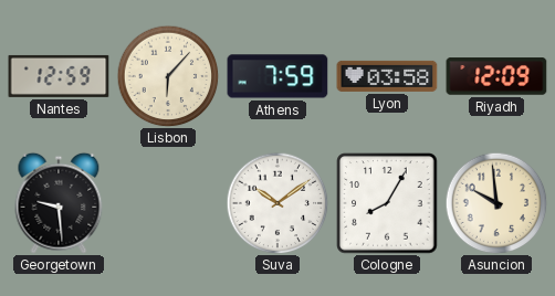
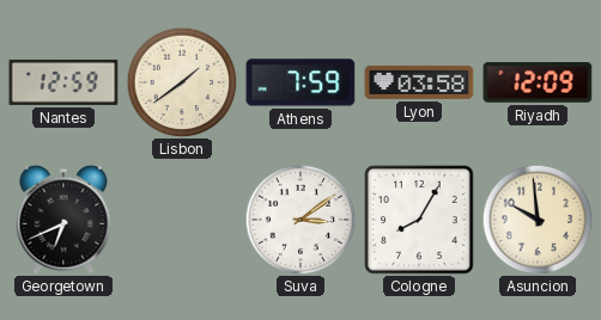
Lisbon: 6:07 -> 1:39
Georgetown: 9:29 -> 6:41
Suva: 10:09 -> 3:09
